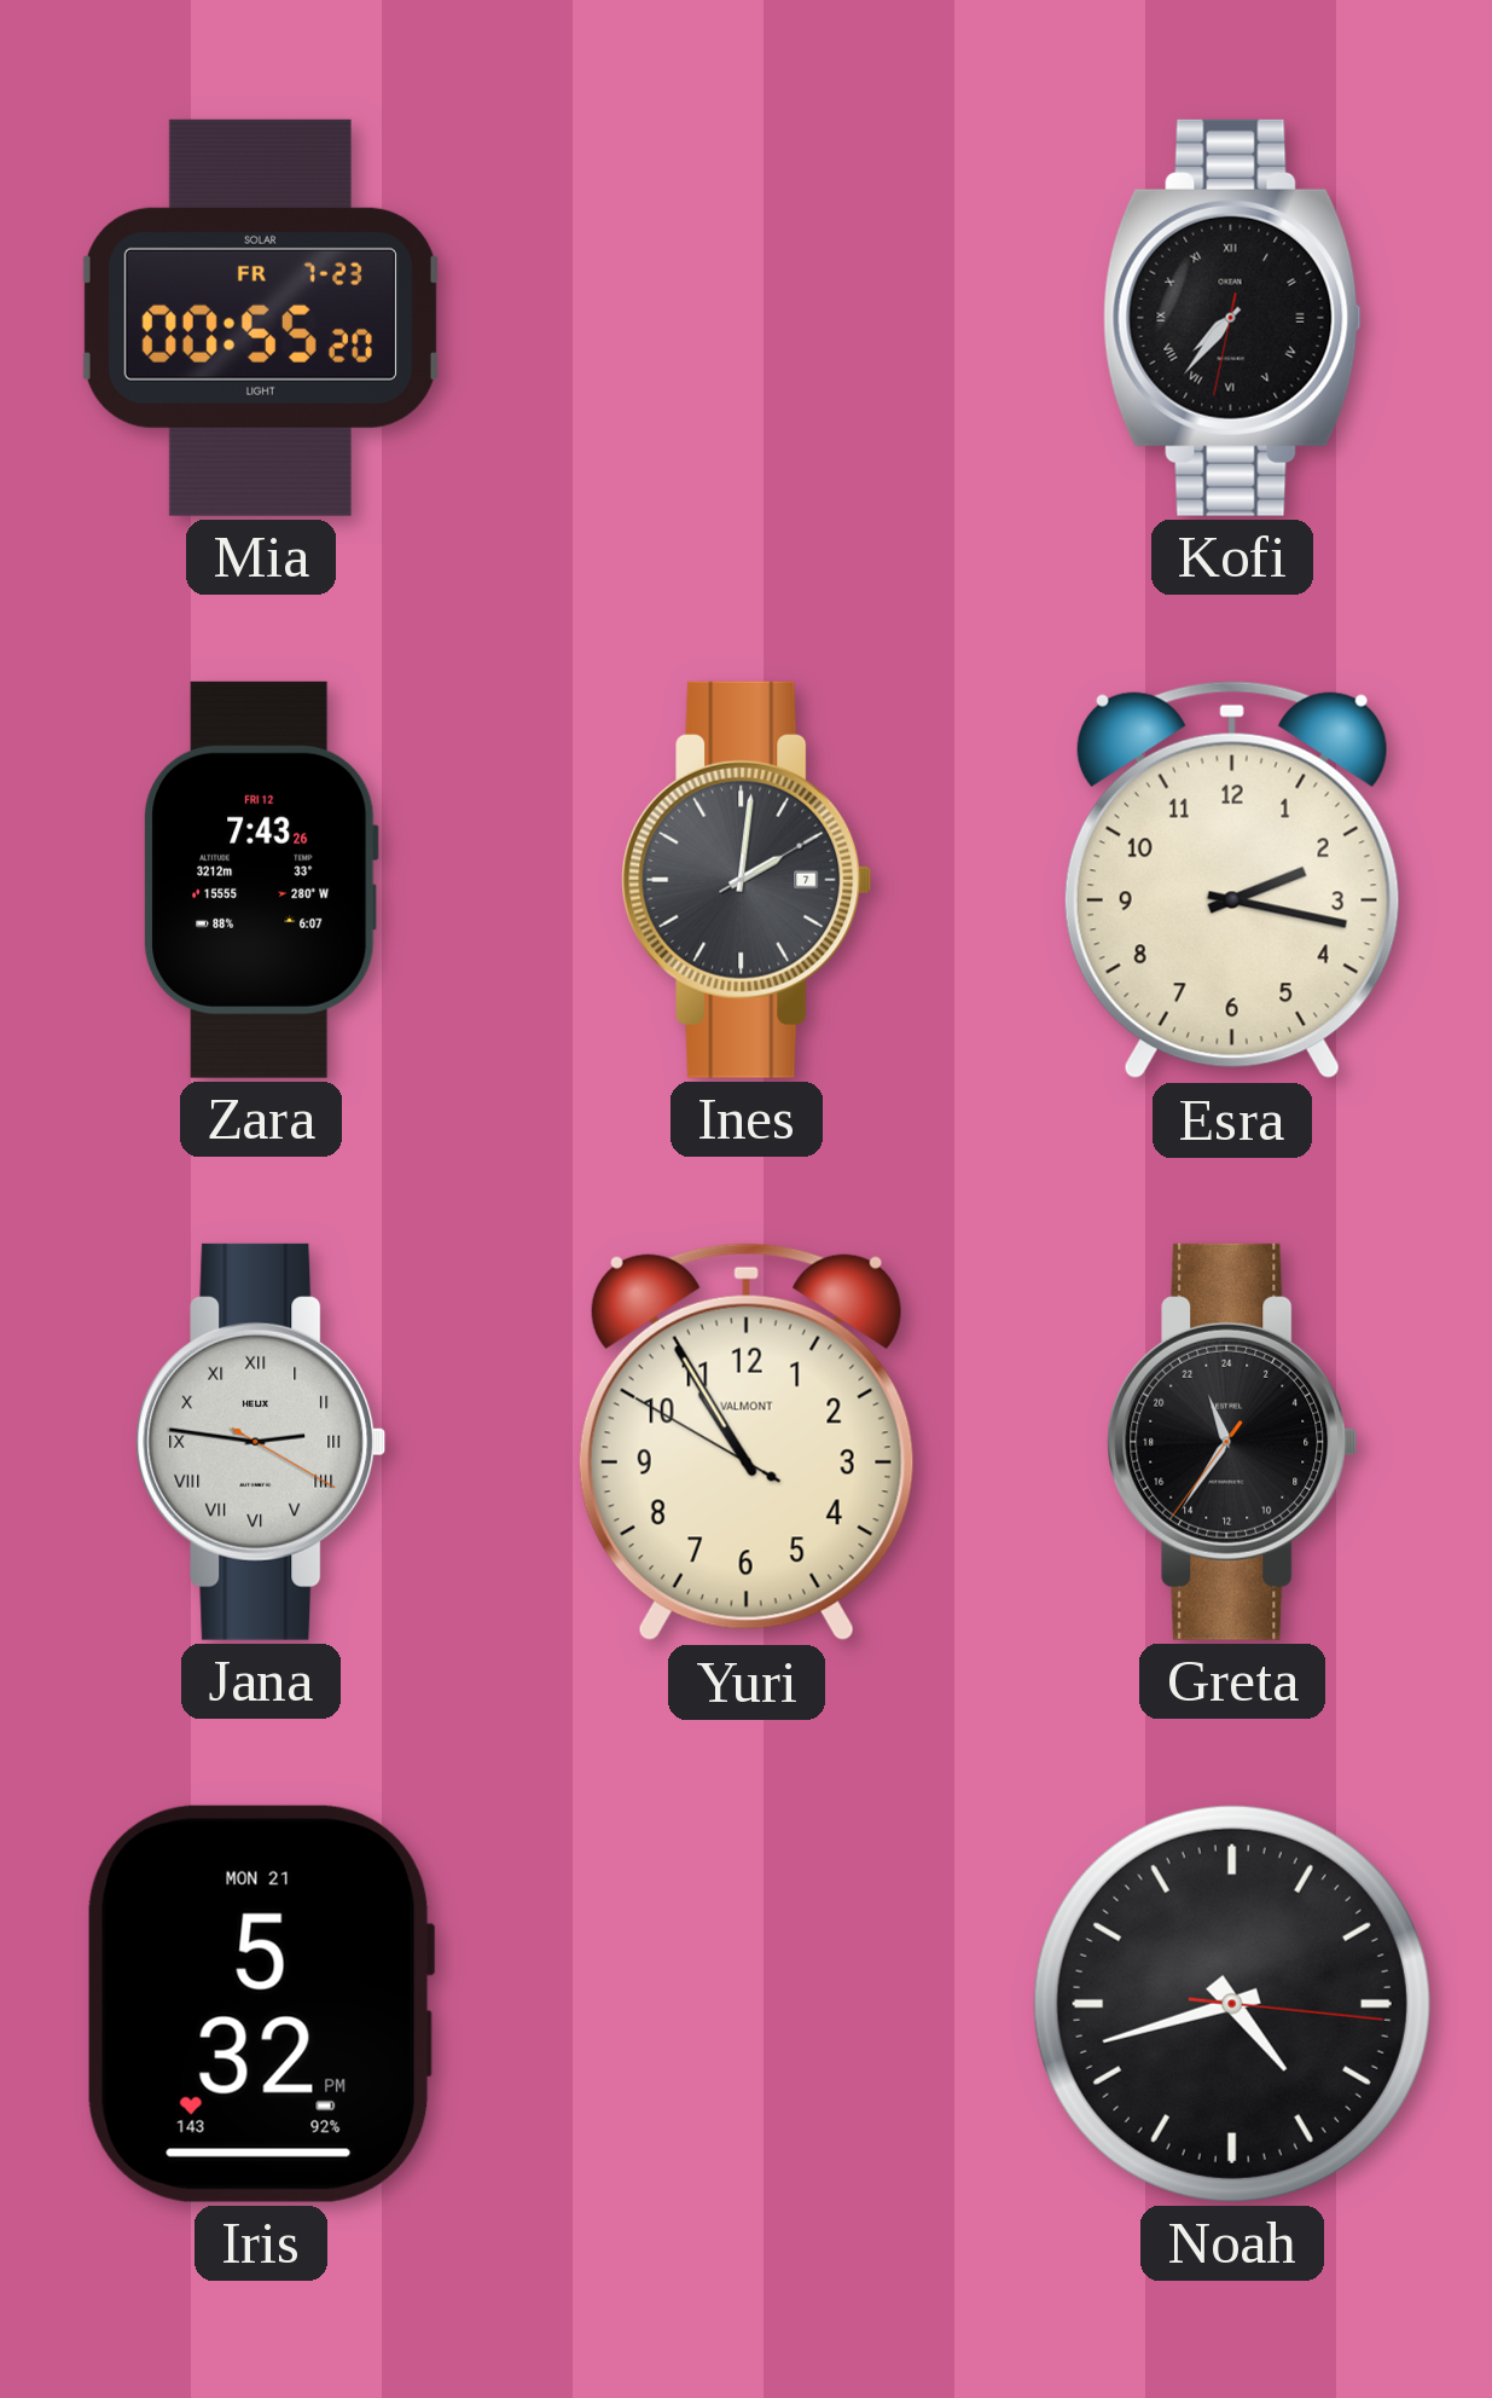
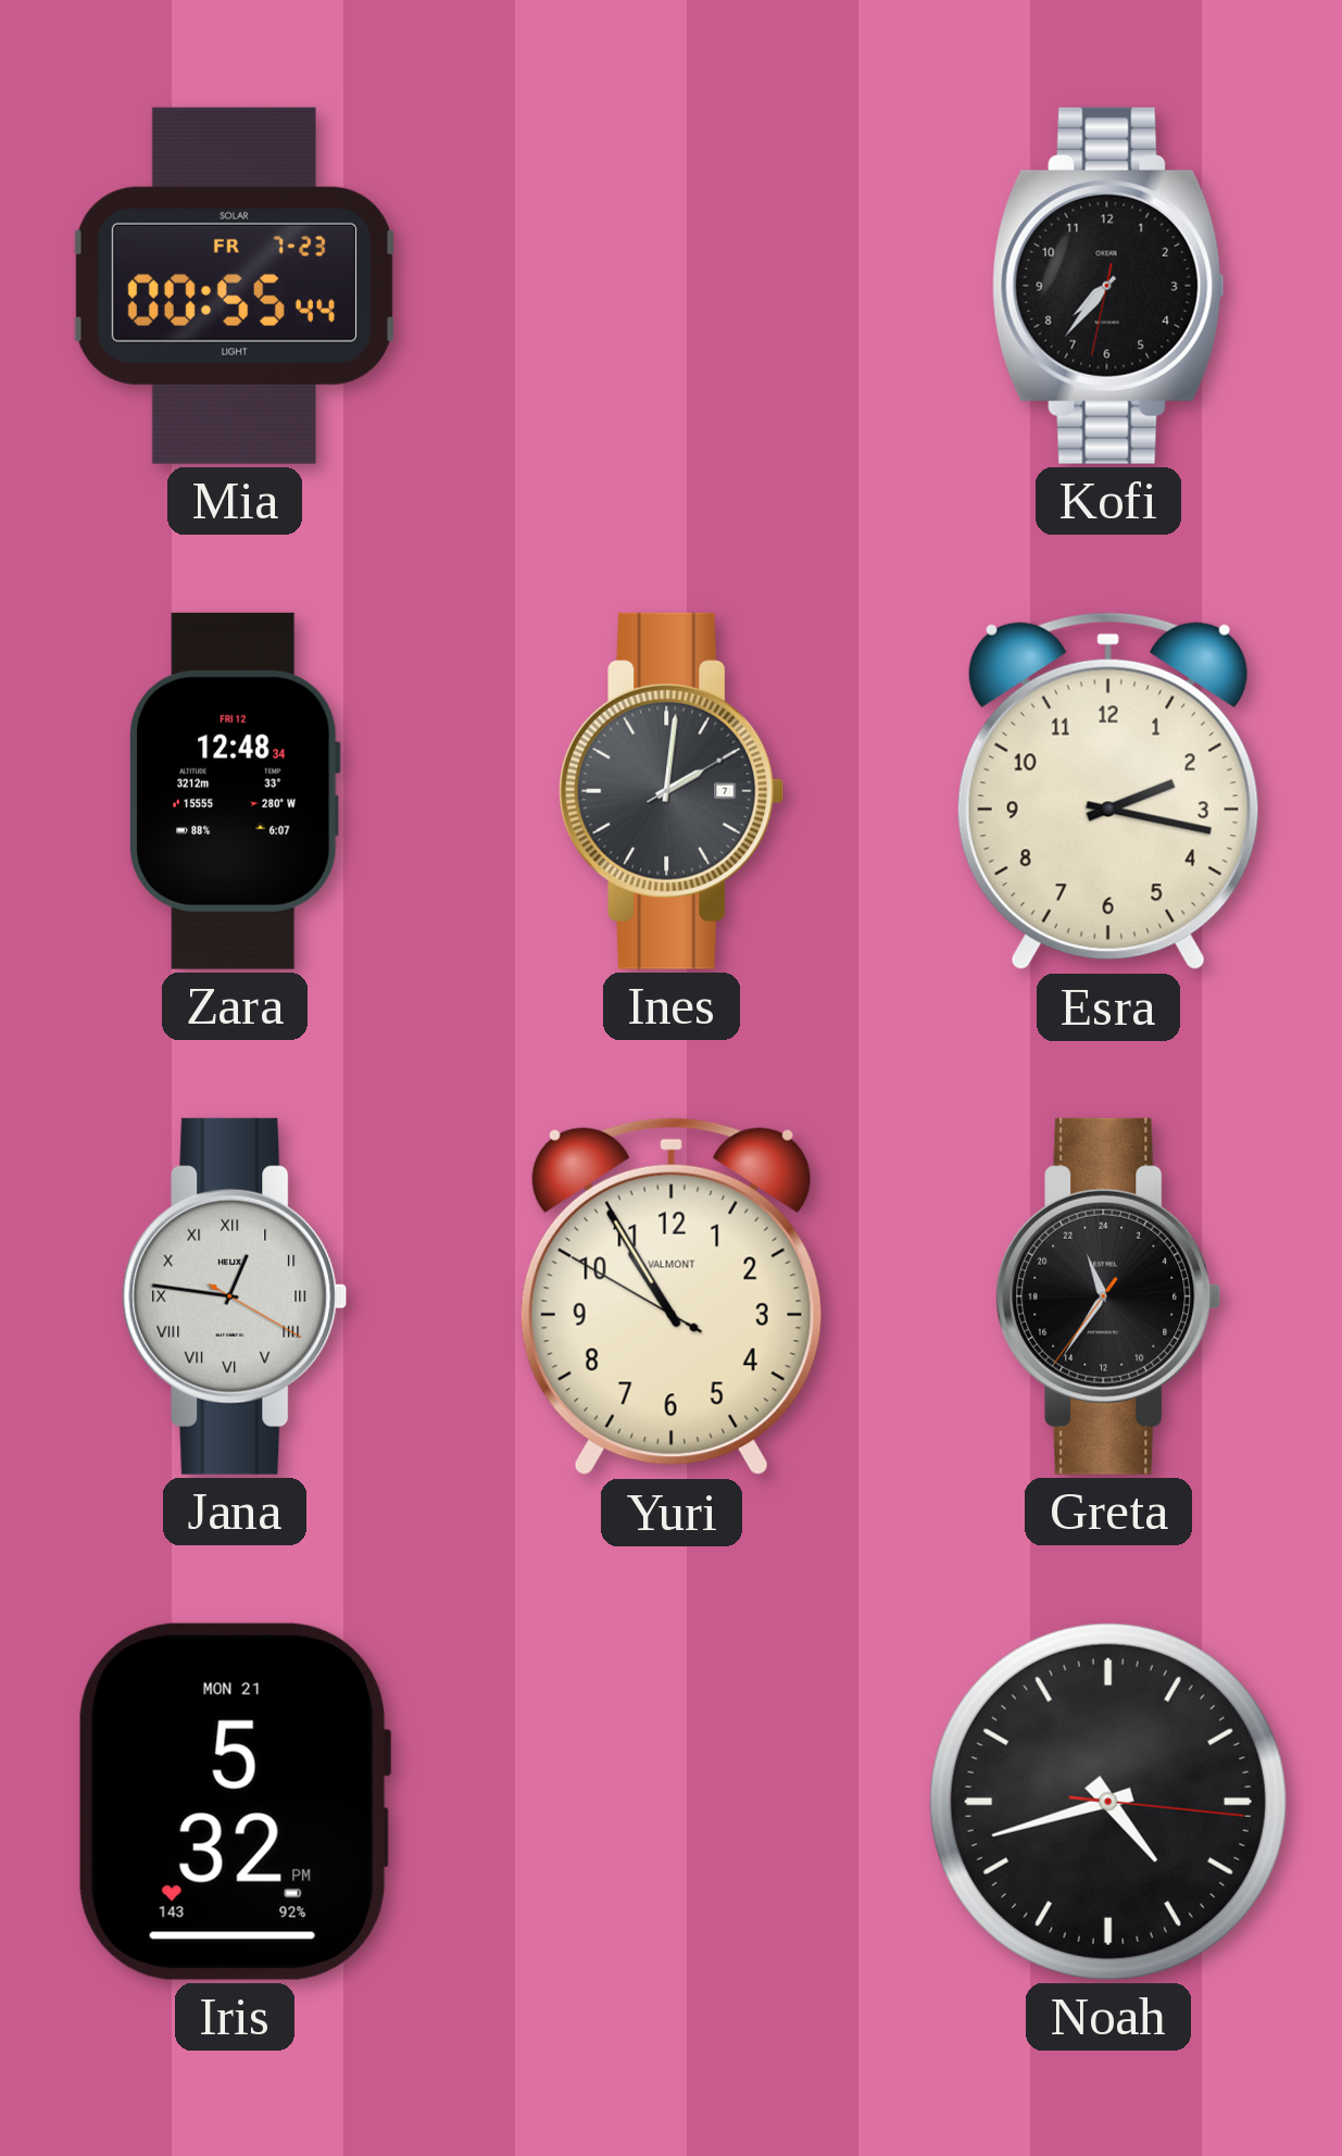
Mia: 00:55:20 -> 00:55:44
Kofi numerals: Roman -> Arabic
Zara: 7:43 -> 12:48
Jana: 2:46 -> 12:46
